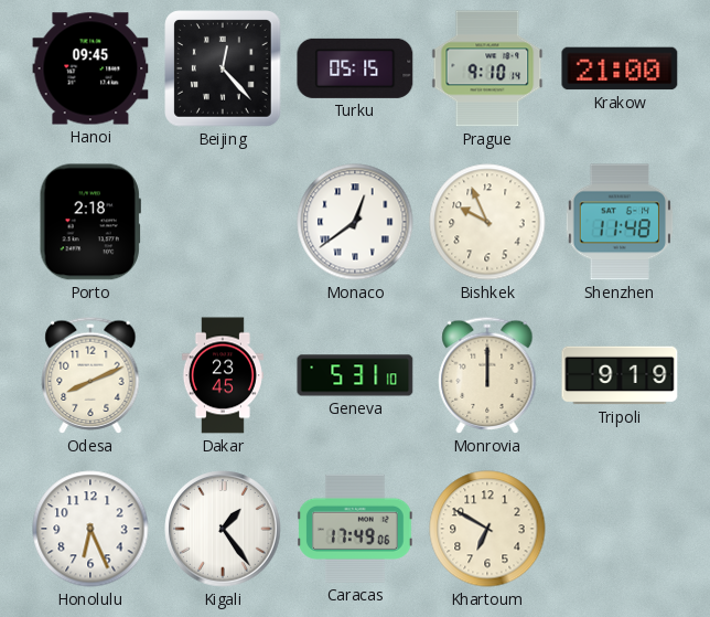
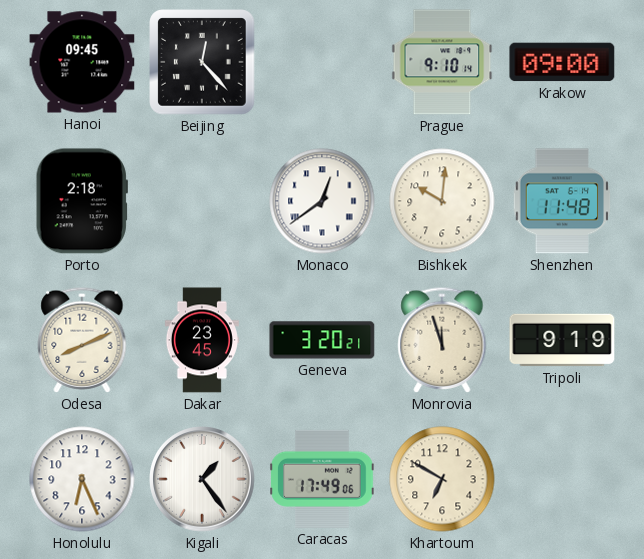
Turku: 05:15 -> none
Krakow: 21:00 -> 09:00
Bishkek: 9:56 -> 10:01
Geneva: 5:31 -> 3:20
Monrovia: 12:00 -> 11:57
